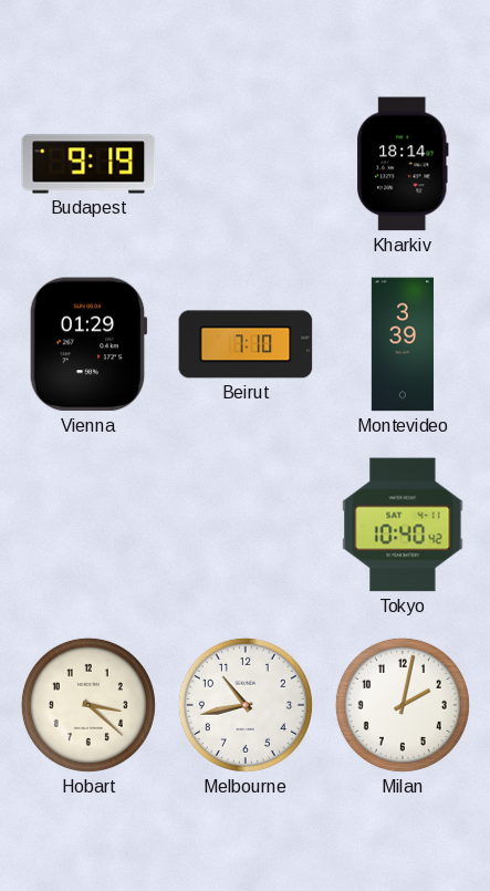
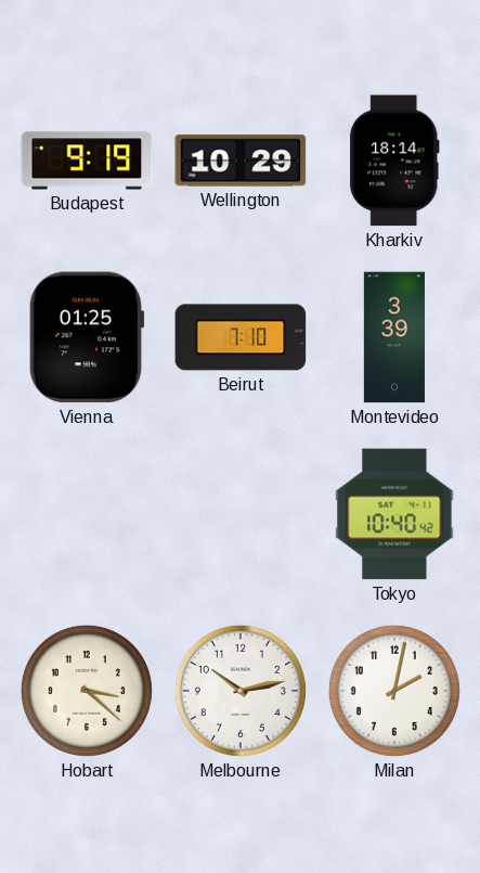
Wellington: none -> 10:29
Vienna: 01:29 -> 01:25
Melbourne: 10:43 -> 10:13
